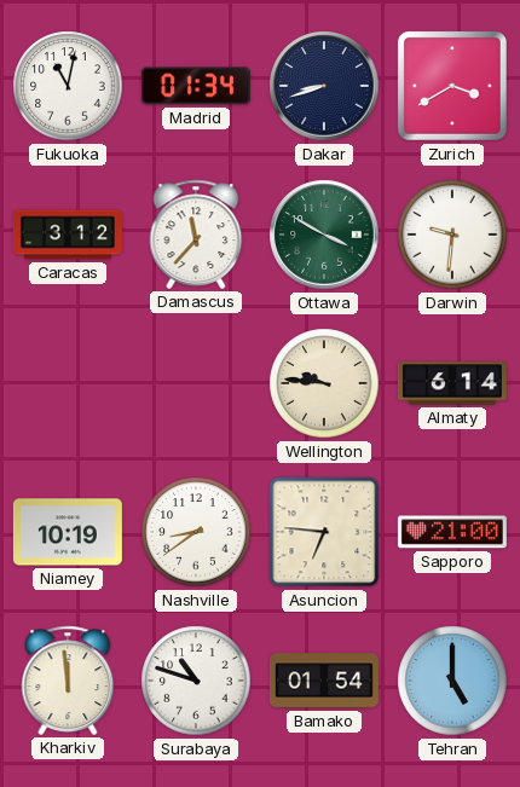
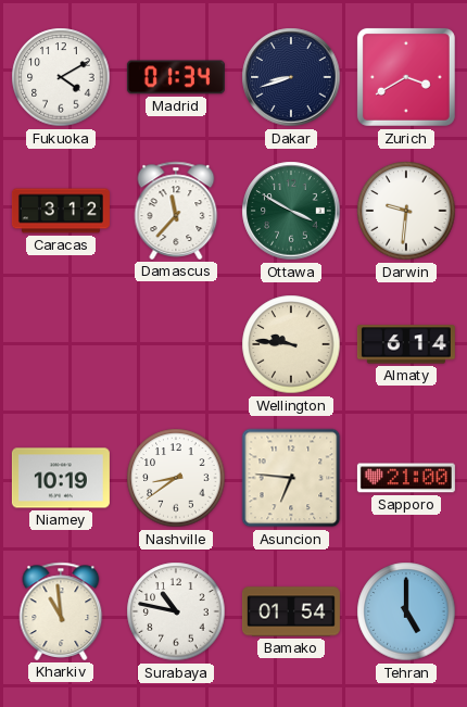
Fukuoka: 11:02 -> 4:10
Kharkiv: 11:59 -> 10:59
Surabaya: 10:48 -> 10:47
